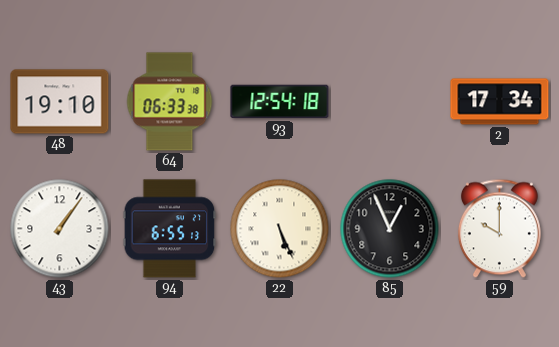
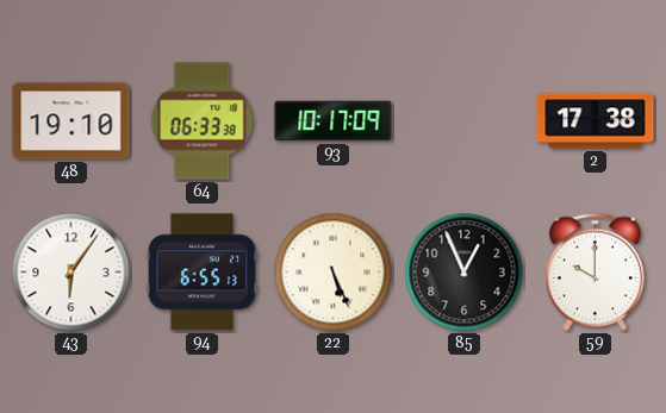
93: 12:54 -> 10:17
2: 17:34 -> 17:38
43: 1:06 -> 6:06
